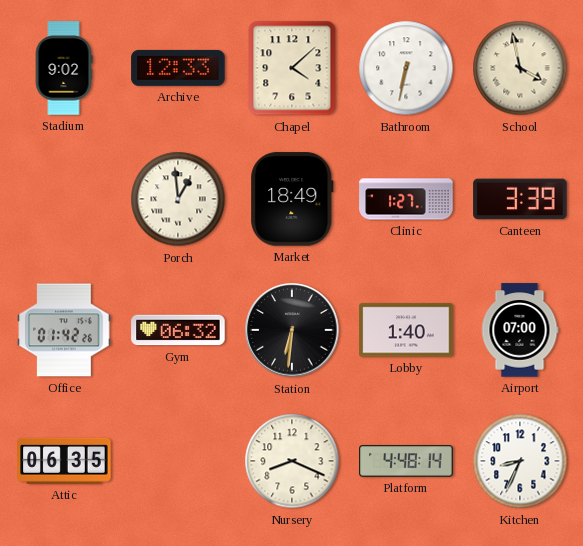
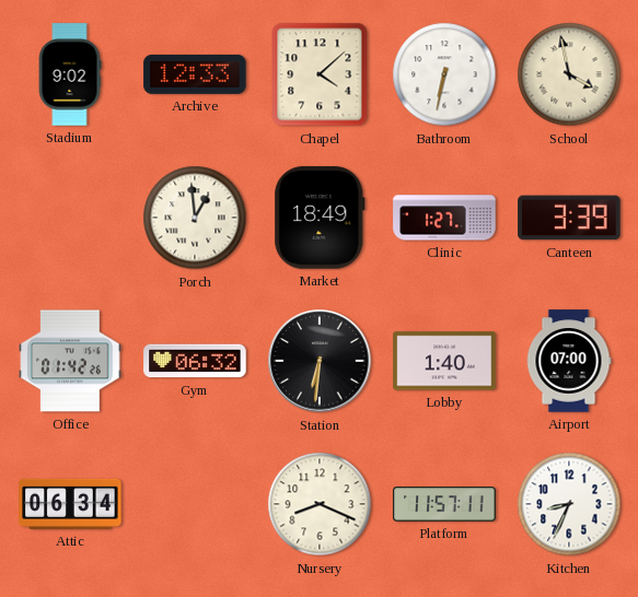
Attic: 06:35 -> 06:34
Platform: 4:48 -> 11:57
